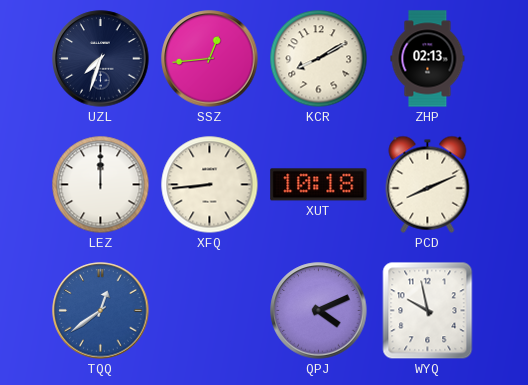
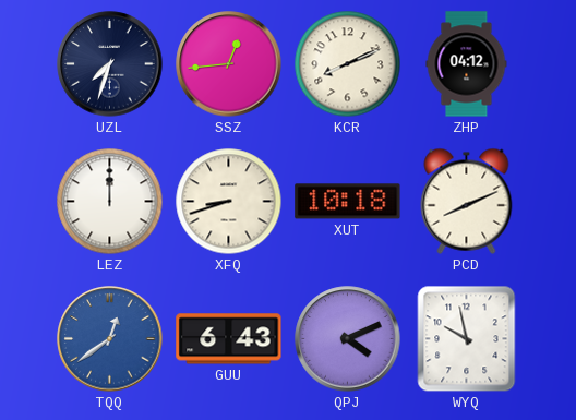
KCR: 8:10 -> 8:11
ZHP: 02:13 -> 04:12
XFQ: 8:44 -> 8:42
GUU: none -> 6:43
